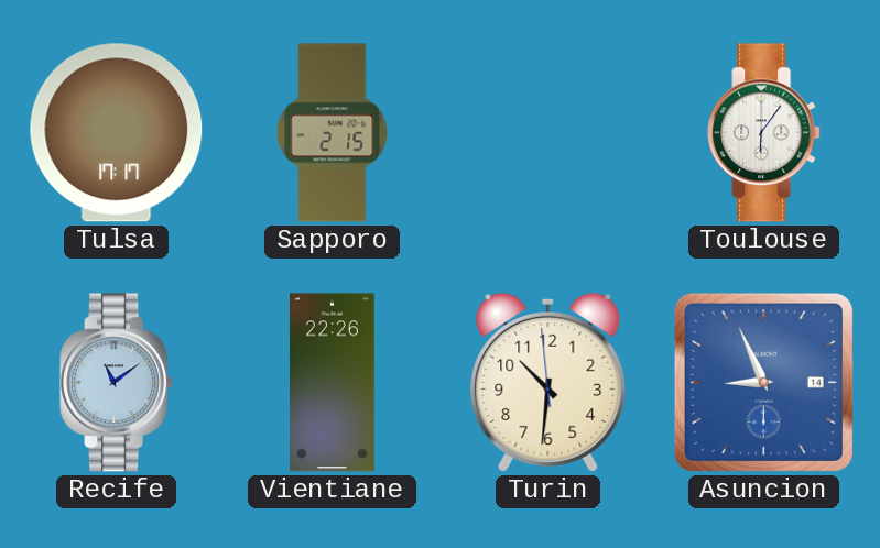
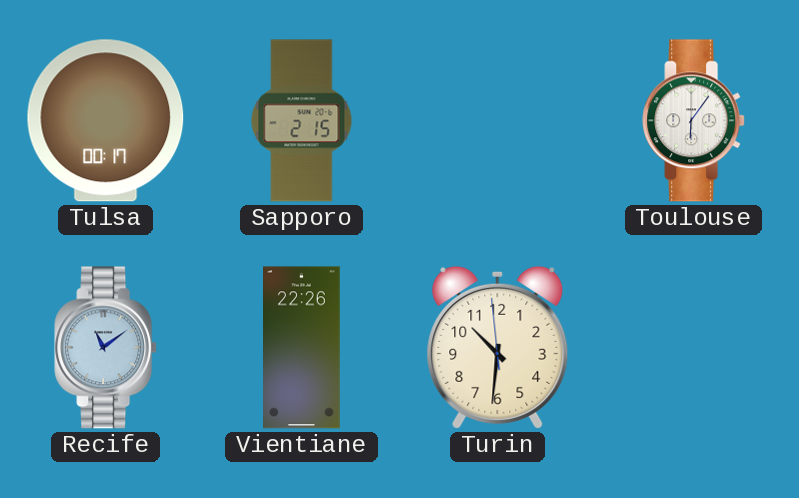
Tulsa: 17:17 -> 00:17
Asuncion: 8:56 -> none
